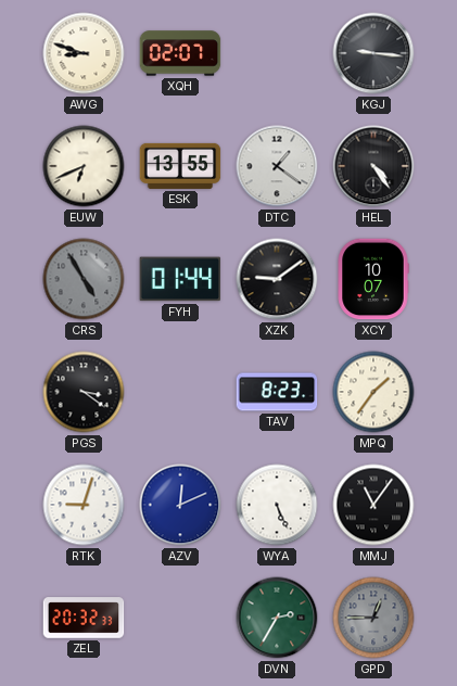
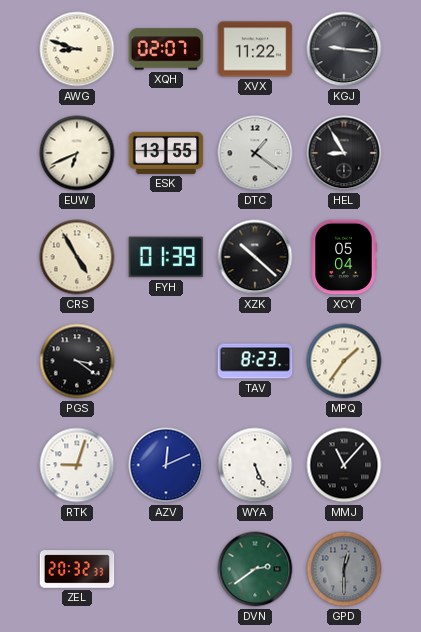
XVX: none -> 11:22
HEL: 4:24 -> 8:55
CRS dial: grey -> cream
FYH: 01:44 -> 01:39
XZK: 9:09 -> 10:22
XCY: 10:07 -> 05:04
MMJ: 11:06 -> 11:07
DVN: 2:35 -> 2:39
GPD: 12:45 -> 12:30
